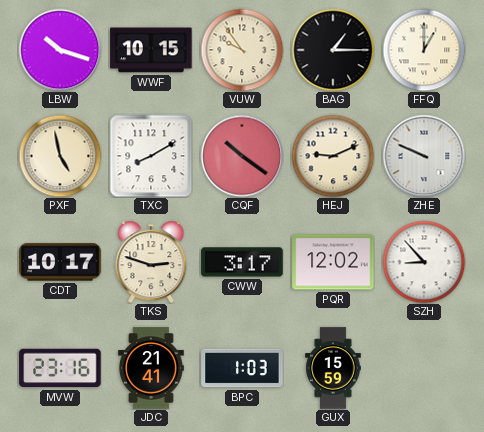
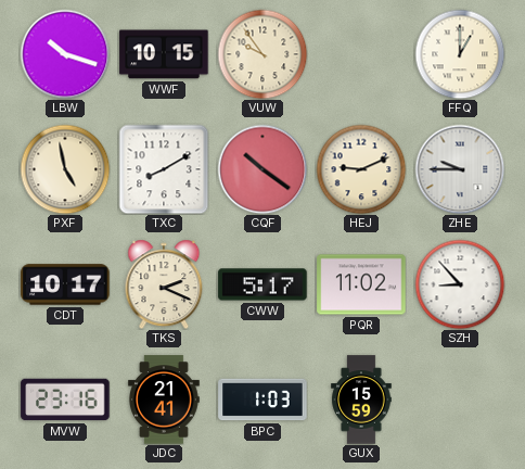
BAG: 1:15 -> none
ZHE: 9:49 -> 9:45
TKS: 2:48 -> 2:19
CWW: 3:17 -> 5:17
PQR: 12:02 -> 11:02
